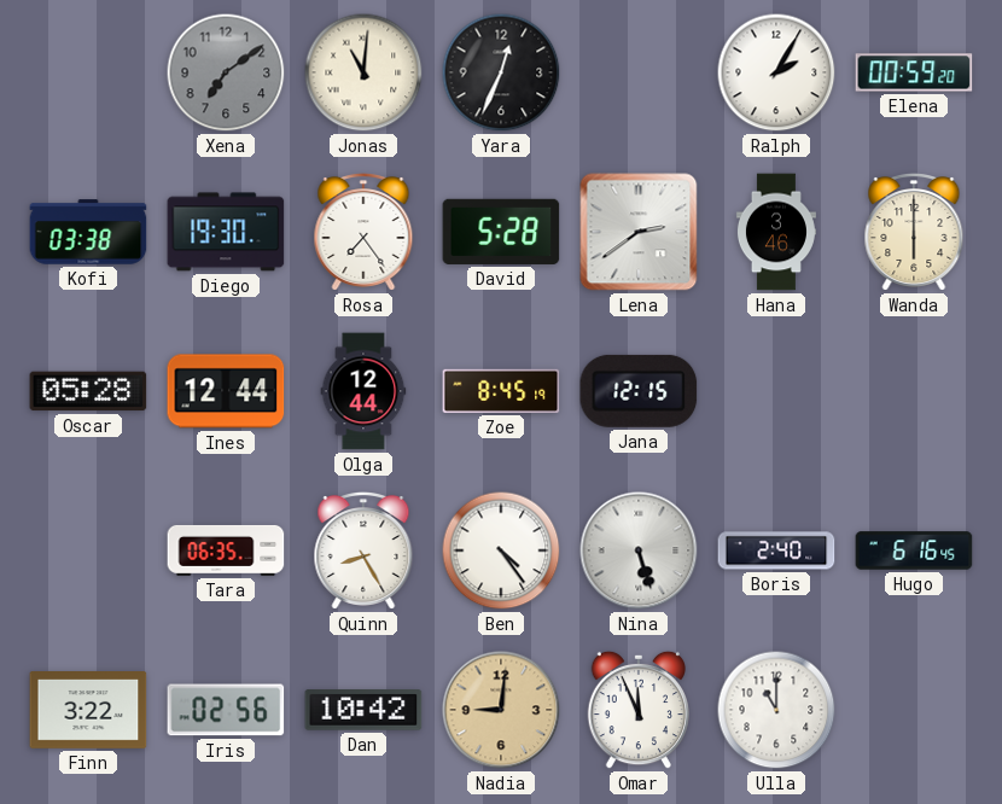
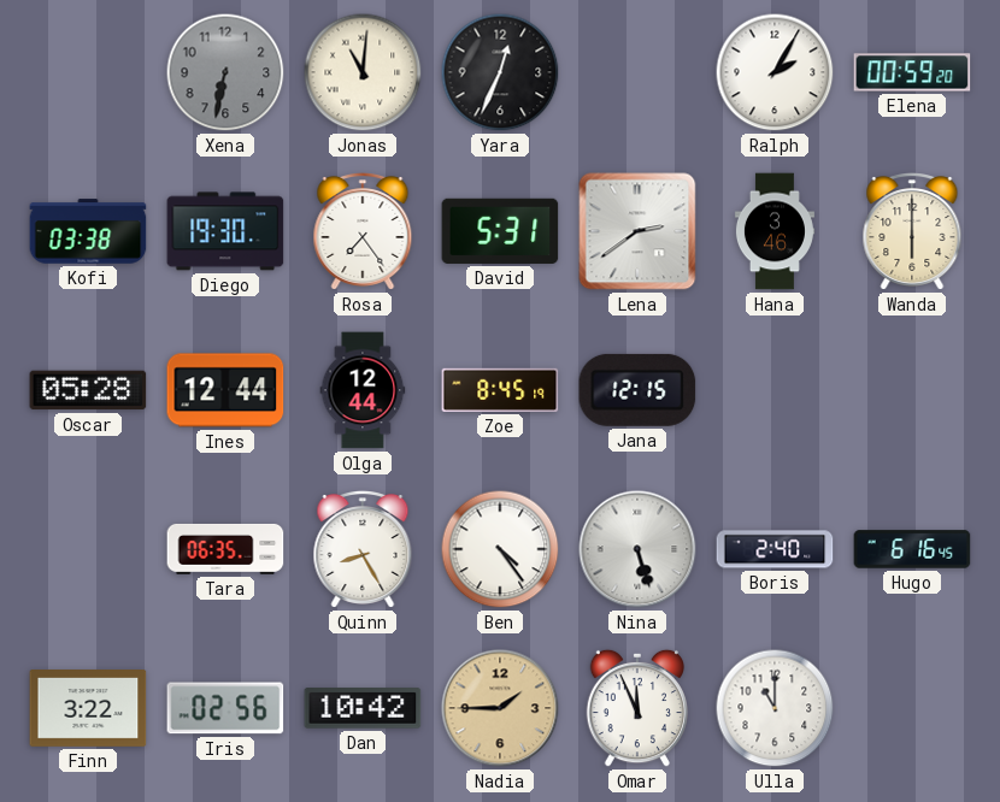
Xena: 7:09 -> 6:32
David: 5:28 -> 5:31
Nadia: 9:01 -> 1:45
